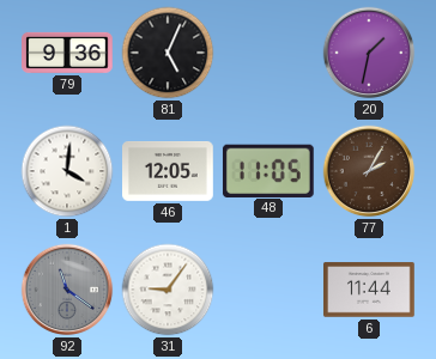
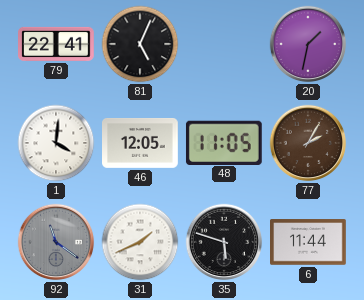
79: 9:36 -> 22:41
31: 9:06 -> 1:41
35: none -> 5:48
